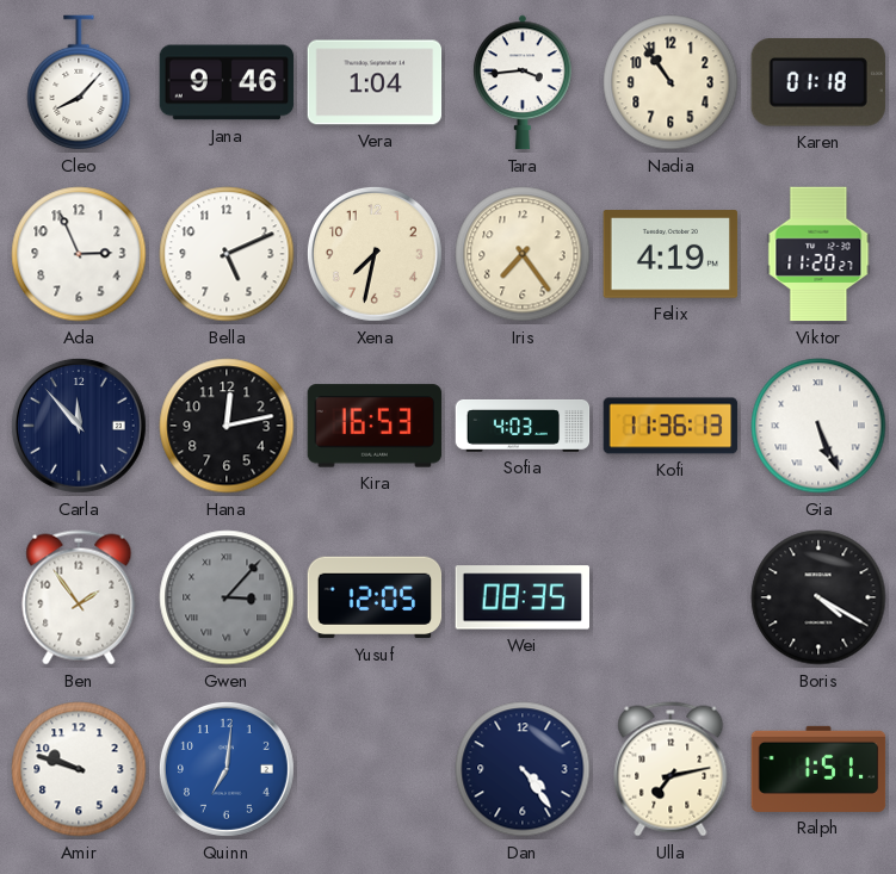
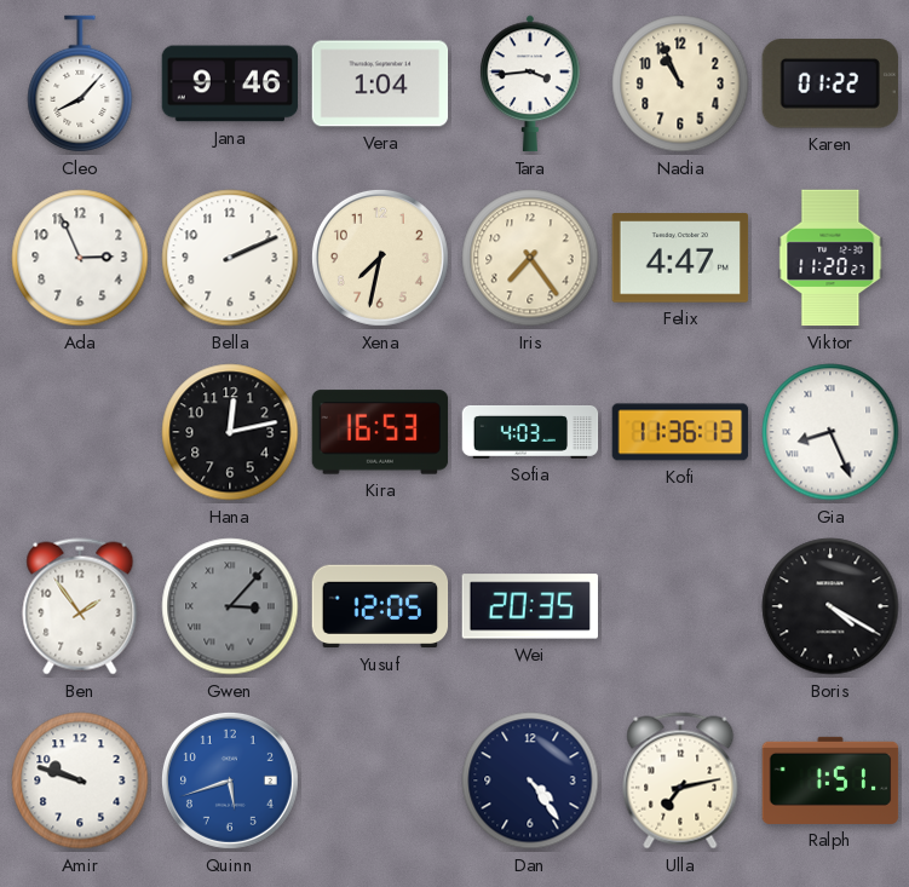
Nadia: 10:54 -> 10:56
Karen: 01:18 -> 01:22
Bella: 5:11 -> 2:11
Felix: 4:19 -> 4:47
Carla: 11:53 -> none
Gia: 5:26 -> 8:26
Wei: 08:35 -> 20:35
Quinn: 7:01 -> 5:42
